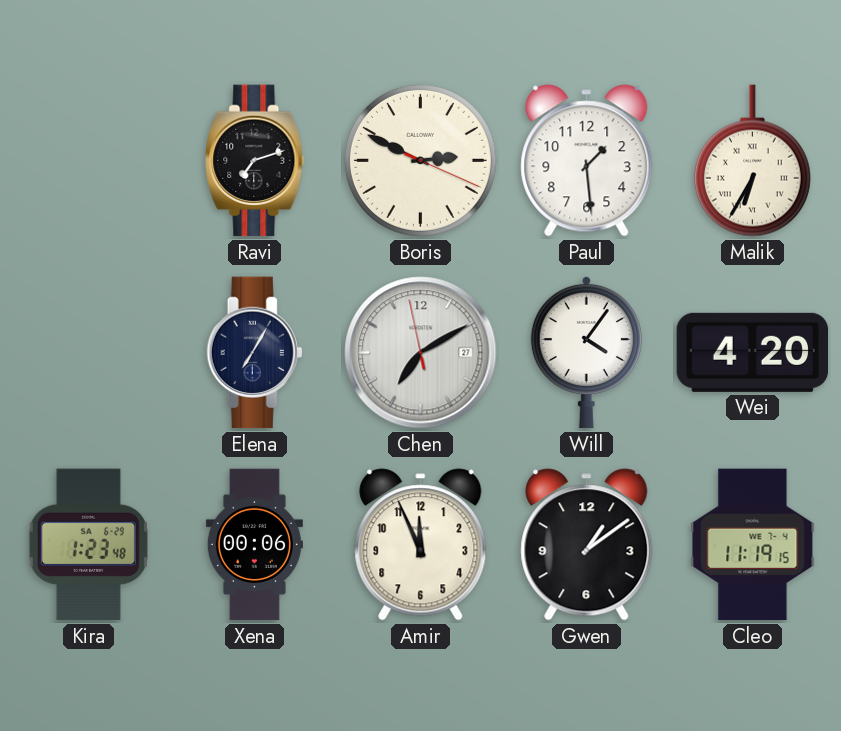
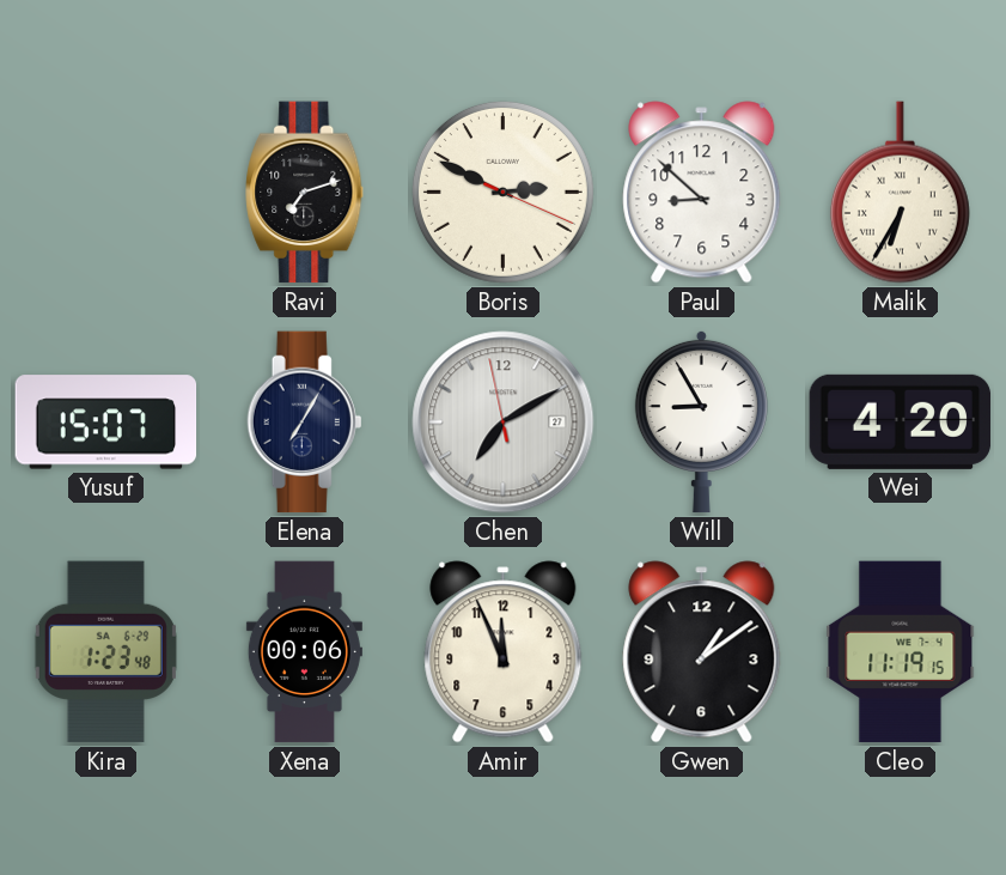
Paul: 1:29 -> 8:52
Yusuf: none -> 15:07
Will: 4:06 -> 8:55
